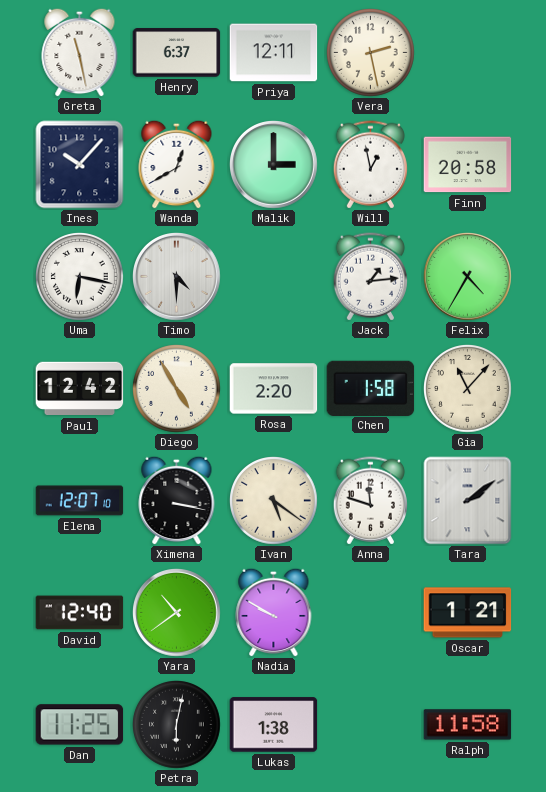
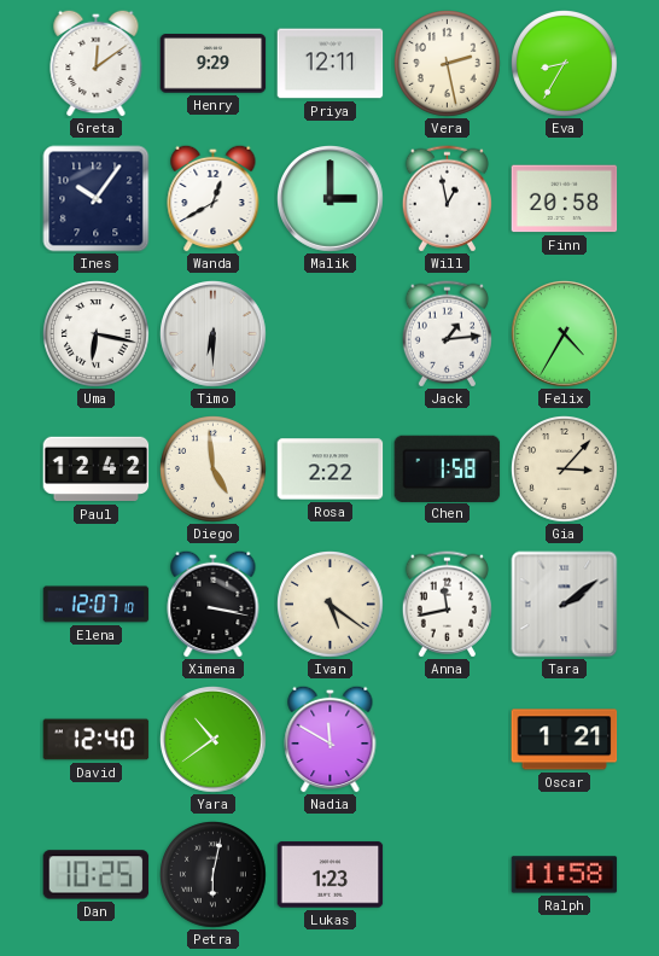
Greta: 11:28 -> 12:09
Henry: 6:37 -> 9:29
Eva: none -> 8:35
Ines: 10:07 -> 10:06
Timo: 4:30 -> 6:30
Diego: 4:55 -> 4:59
Rosa: 2:20 -> 2:22
Gia: 11:07 -> 3:07
Anna: 11:48 -> 11:43
Nadia: 9:50 -> 11:50
Dan: 11:25 -> 10:25
Lukas: 1:38 -> 1:23
